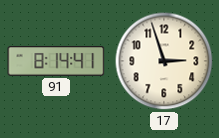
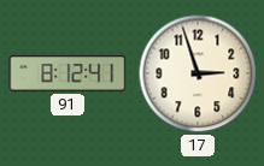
91: 8:14 -> 8:12
